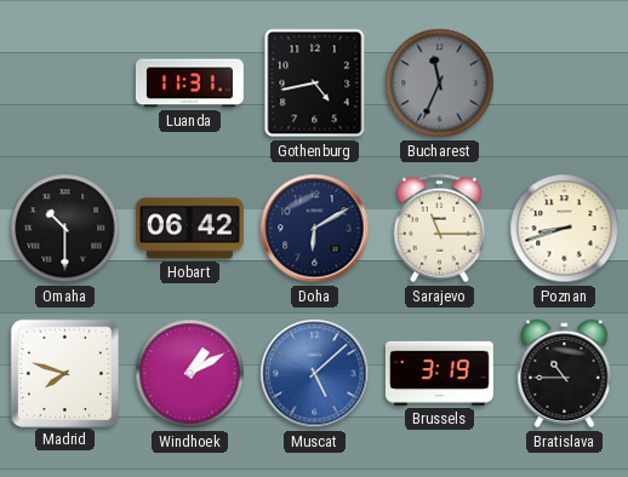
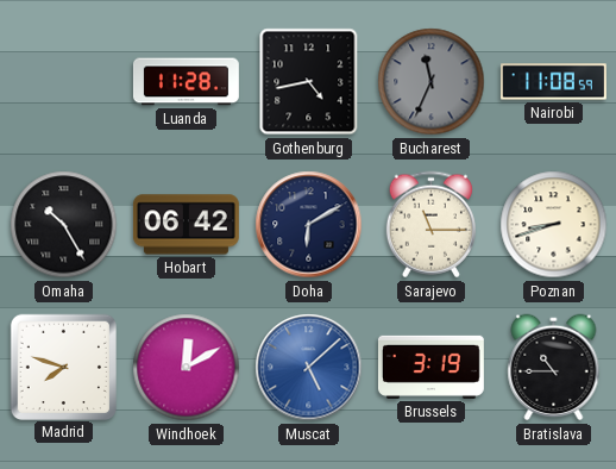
Luanda: 11:31 -> 11:28
Nairobi: none -> 11:08
Omaha: 10:30 -> 10:25
Windhoek: 1:10 -> 12:10
